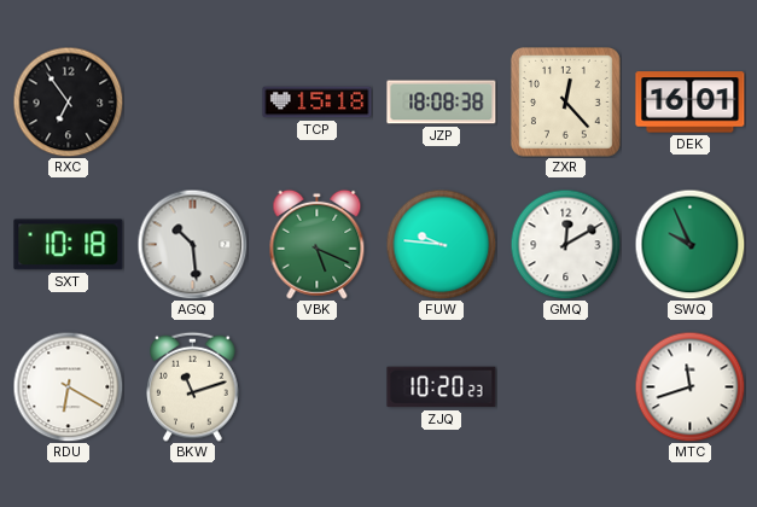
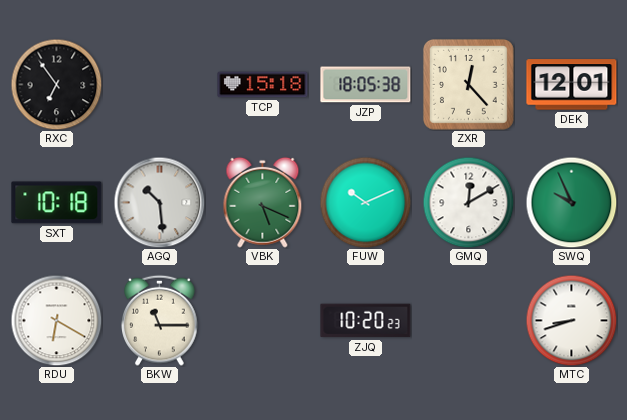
JZP: 18:08 -> 18:05
DEK: 16:01 -> 12:01
FUW: 9:46 -> 10:11
BKW: 11:12 -> 11:15
MTC: 11:42 -> 8:42
